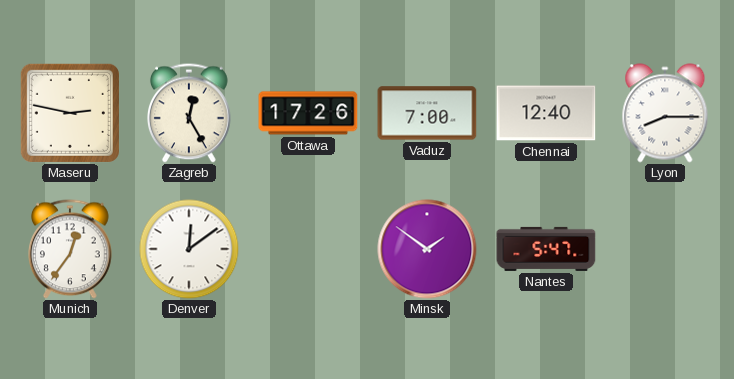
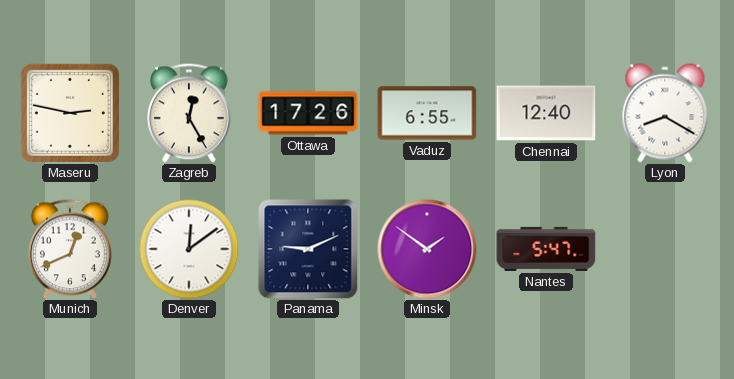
Vaduz: 7:00 -> 6:55
Lyon: 8:15 -> 8:20
Munich: 12:36 -> 12:41
Panama: none -> 9:11
